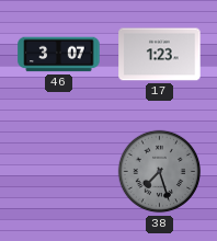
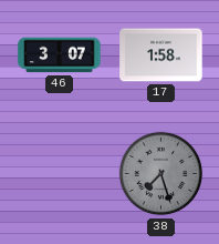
17: 1:23 -> 1:58
